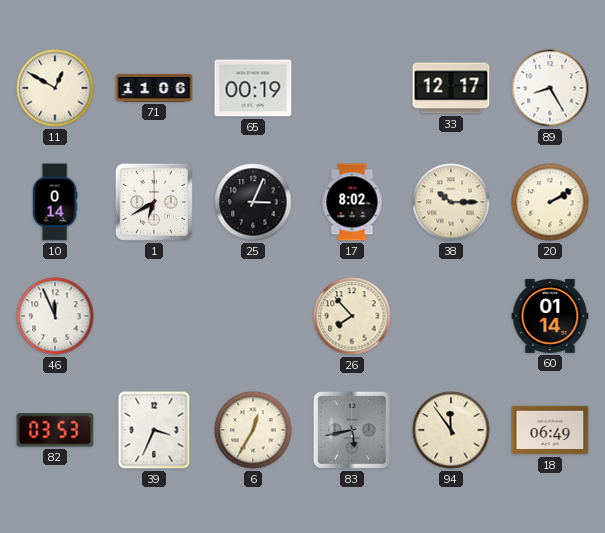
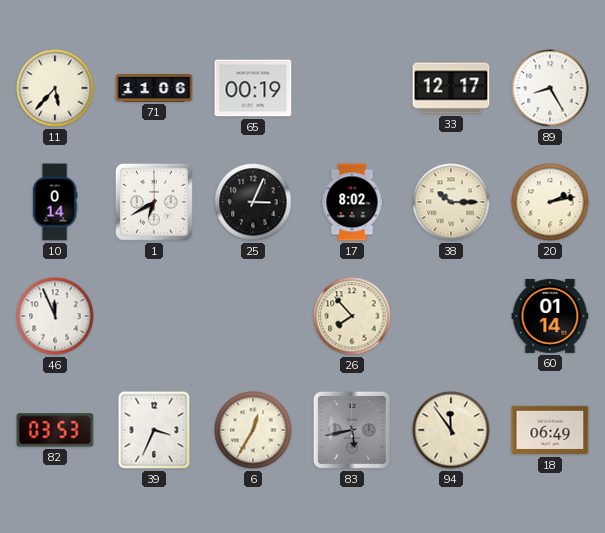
11: 12:50 -> 5:37
20: 2:10 -> 2:13
